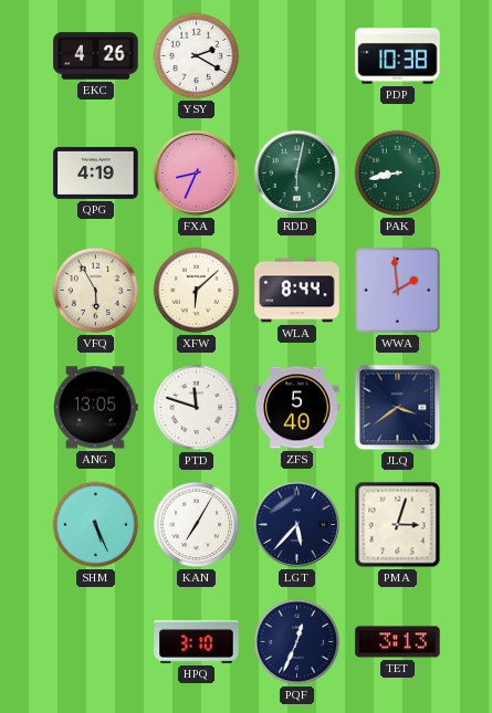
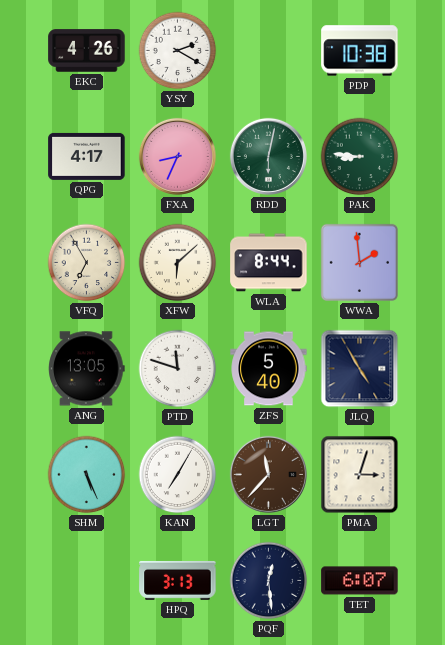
QPG: 4:19 -> 4:17
PAK: 8:43 -> 8:46
VFQ: 5:55 -> 6:55
JLQ: 3:39 -> 4:55
LGT: 5:37 -> 11:37
LGT dial: navy -> brown
HPQ: 3:10 -> 3:13
PQF: 12:34 -> 12:29
TET: 3:13 -> 6:07
